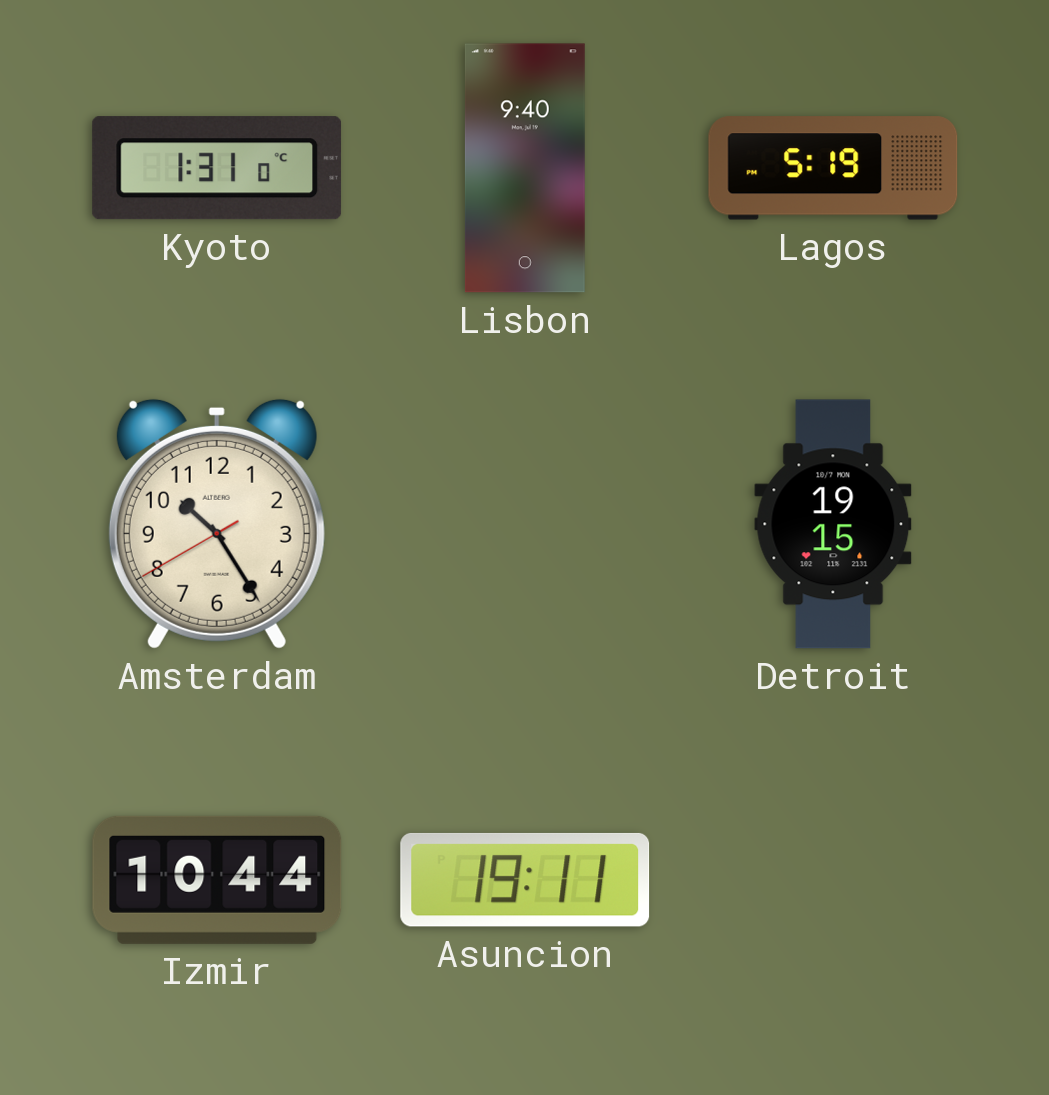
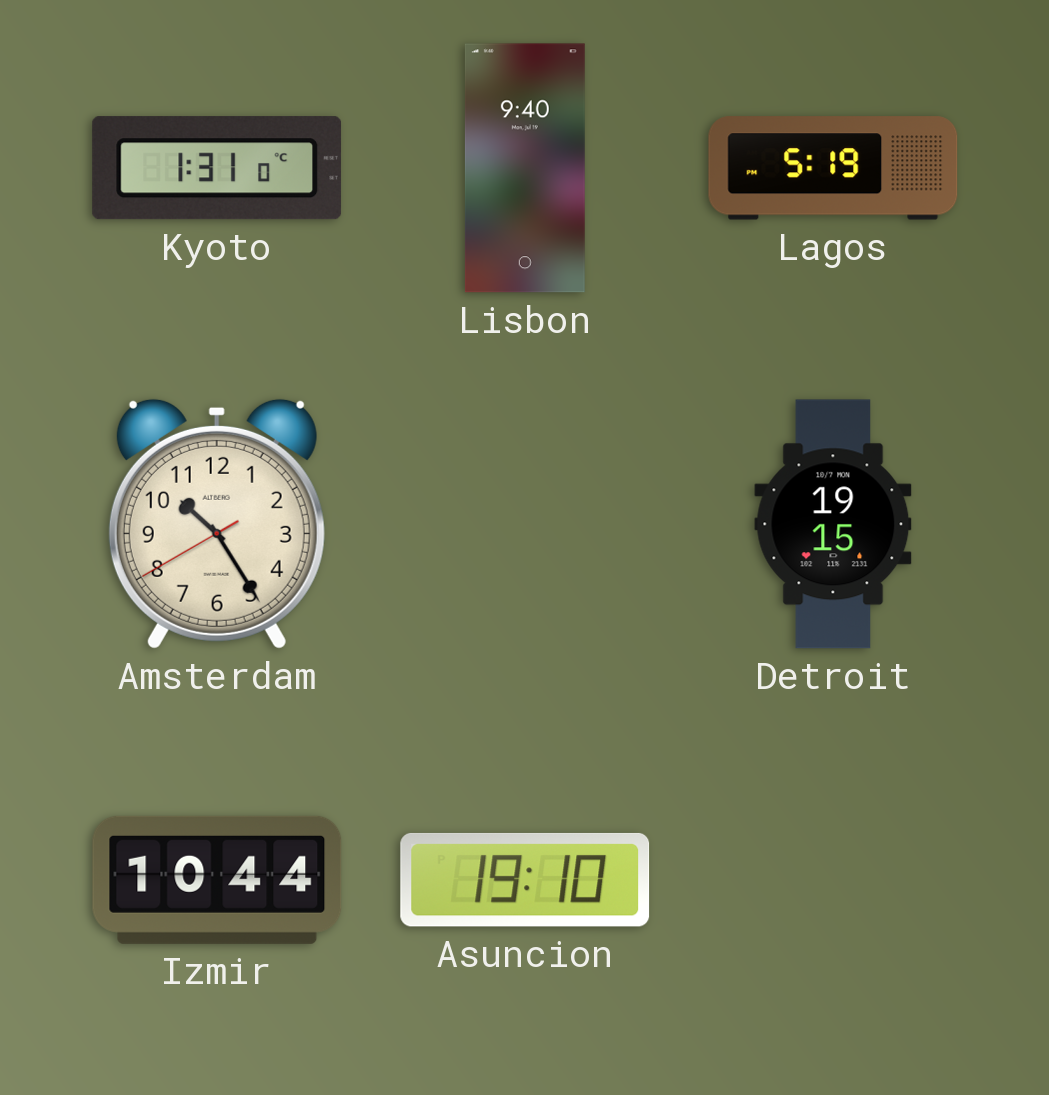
Asuncion: 19:11 -> 19:10
